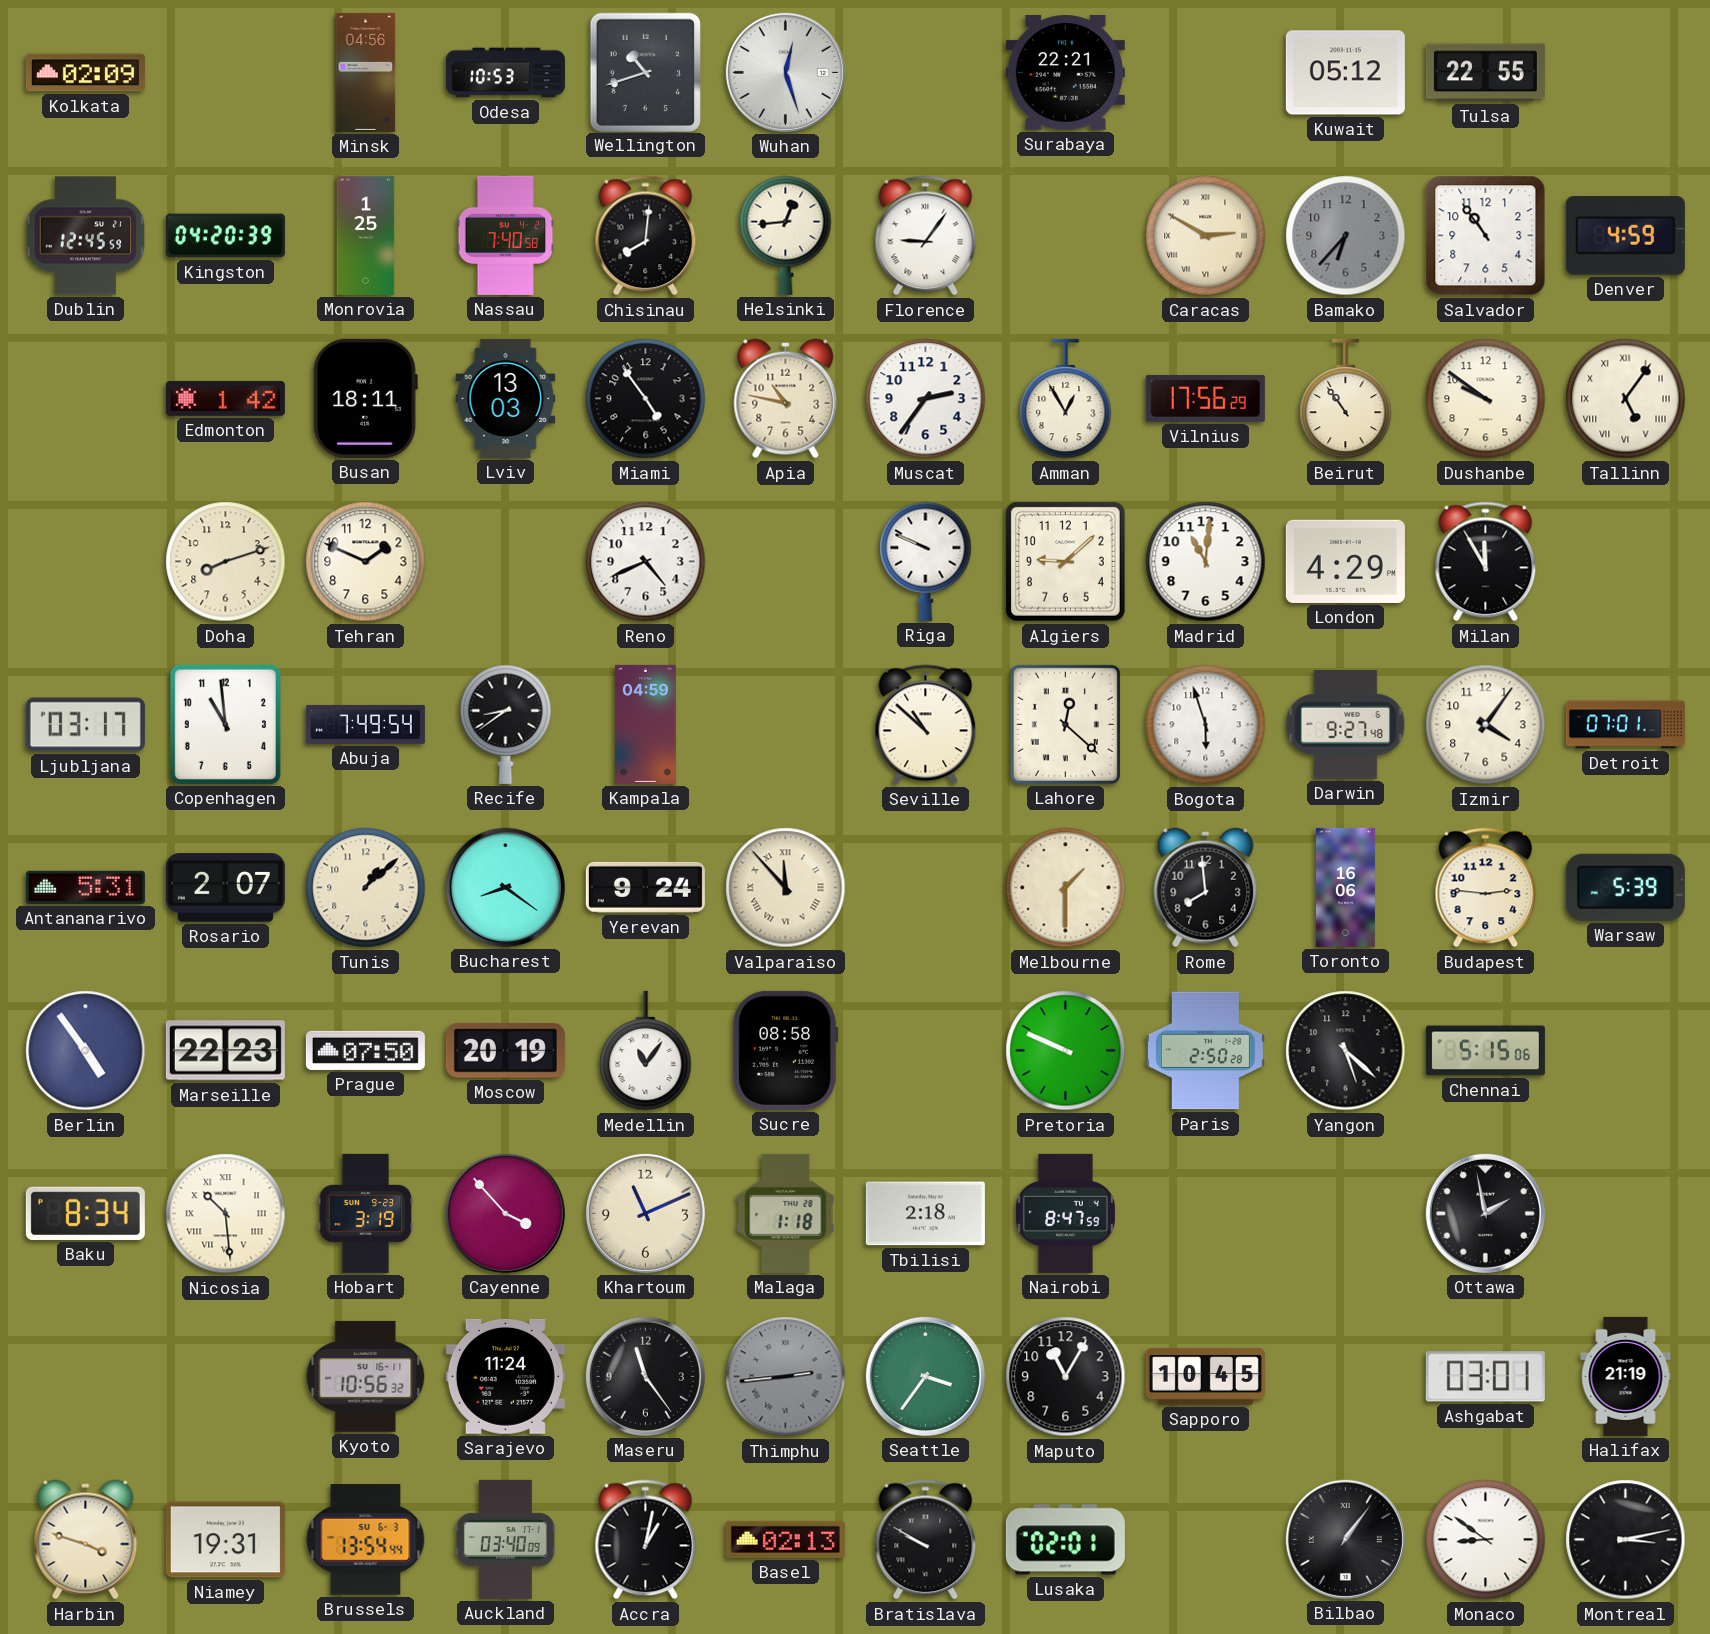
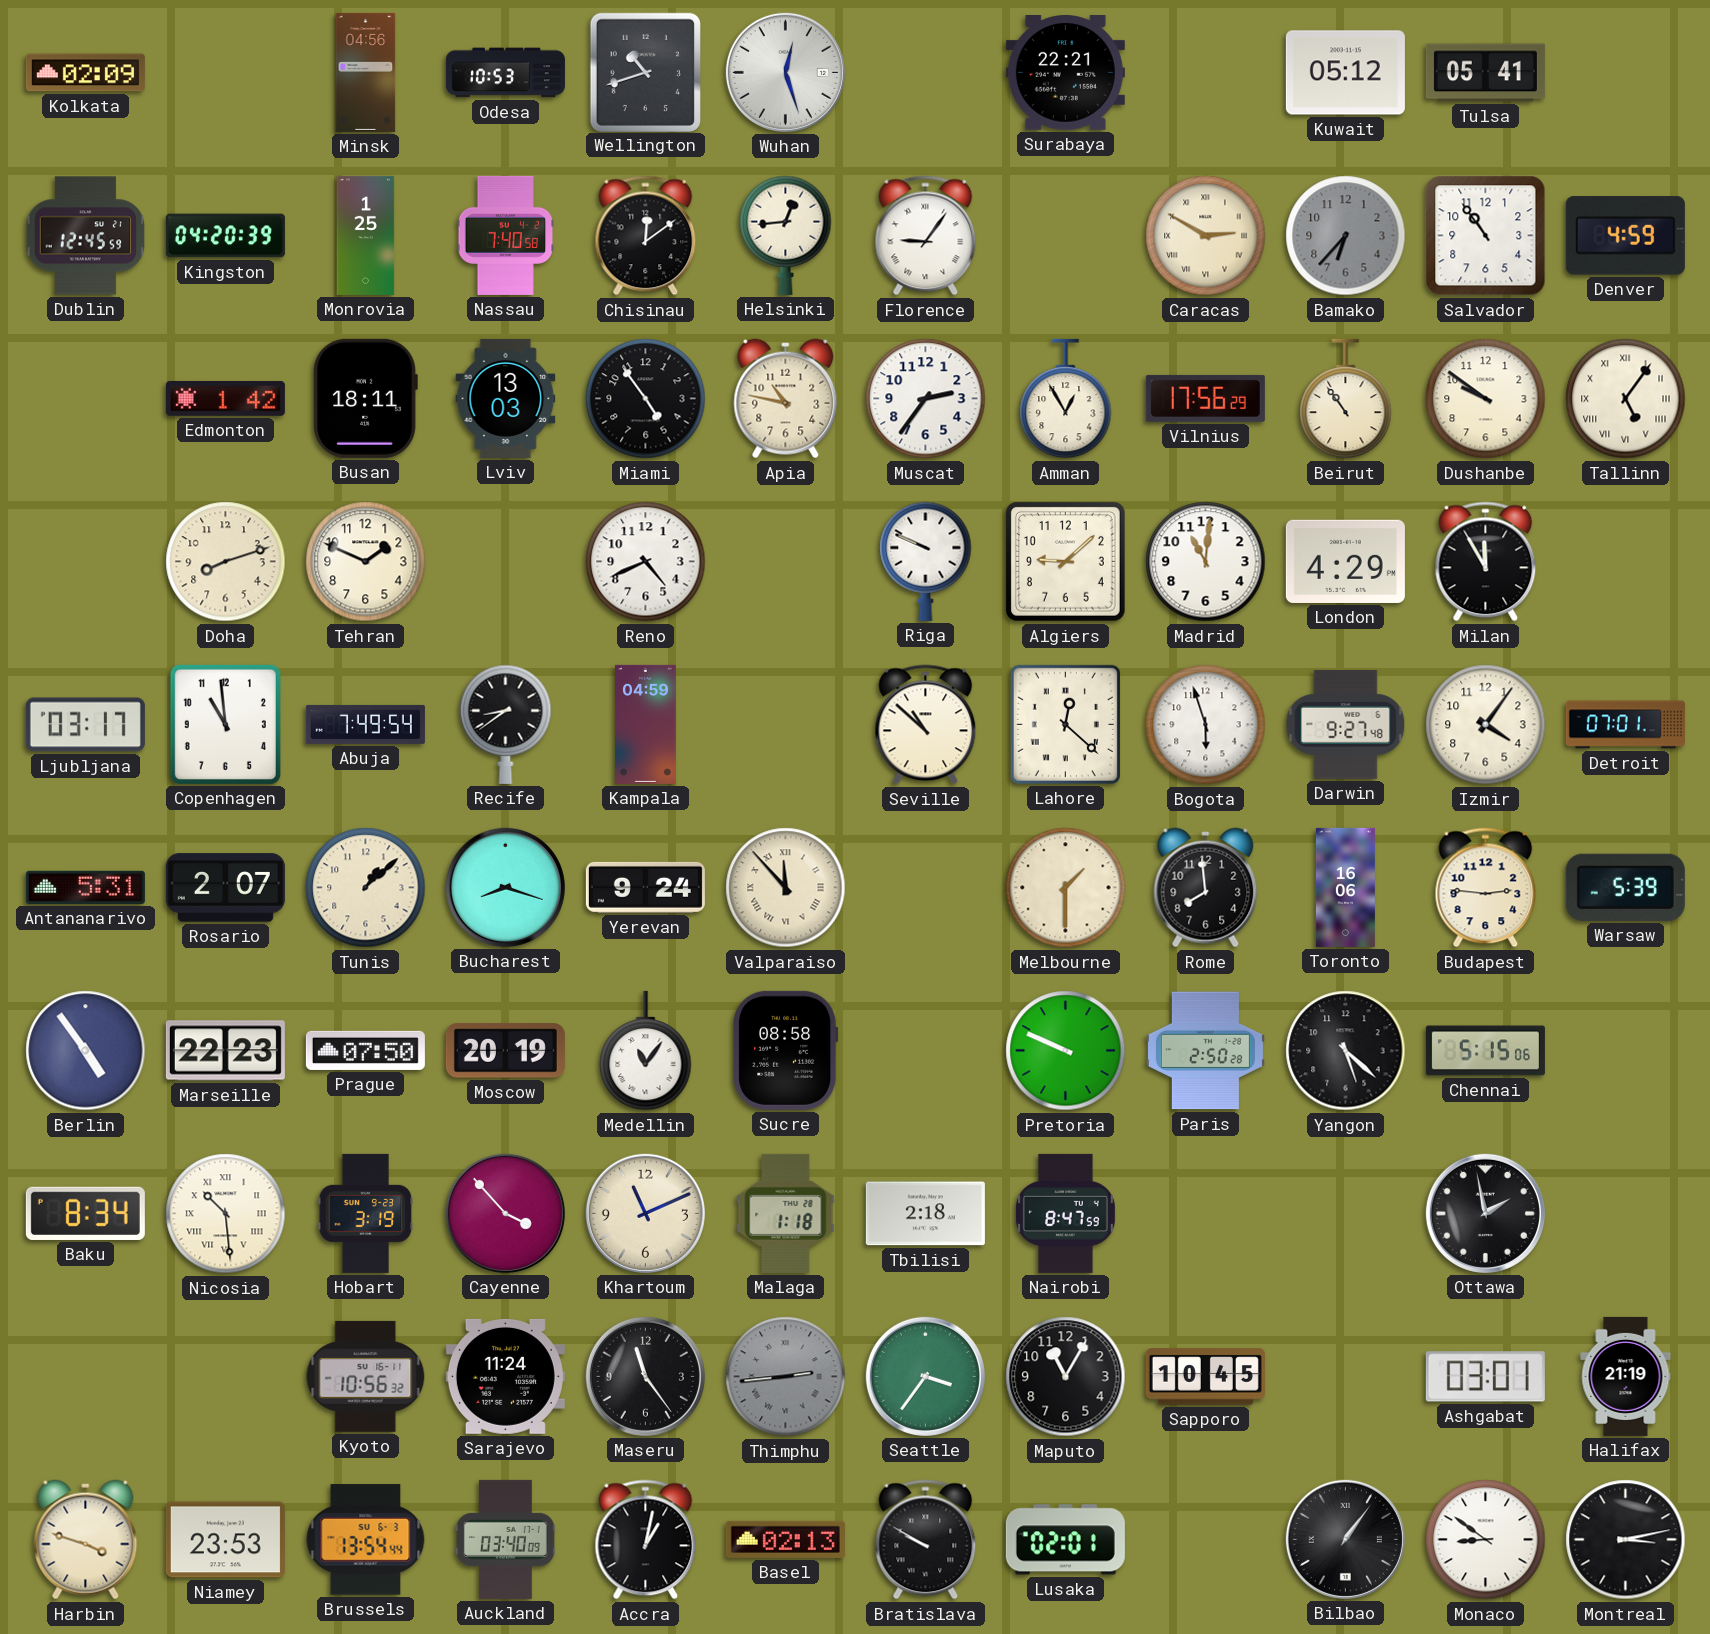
Tulsa: 22:55 -> 05:41
Chisinau: 8:01 -> 12:09
Bucharest: 8:21 -> 8:18
Niamey: 19:31 -> 23:53
